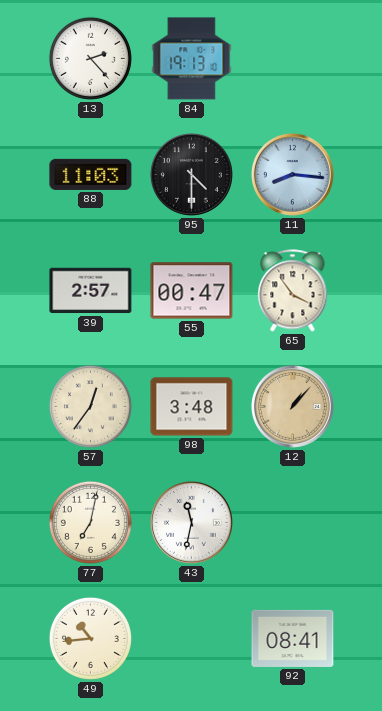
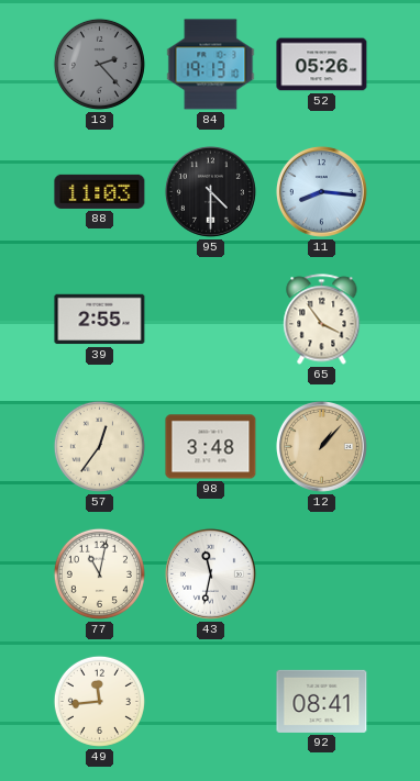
13 dial: white -> grey
52: none -> 05:26
39: 2:57 -> 2:55
55: 00:47 -> none
77: 7:02 -> 11:02
49: 10:44 -> 11:44
